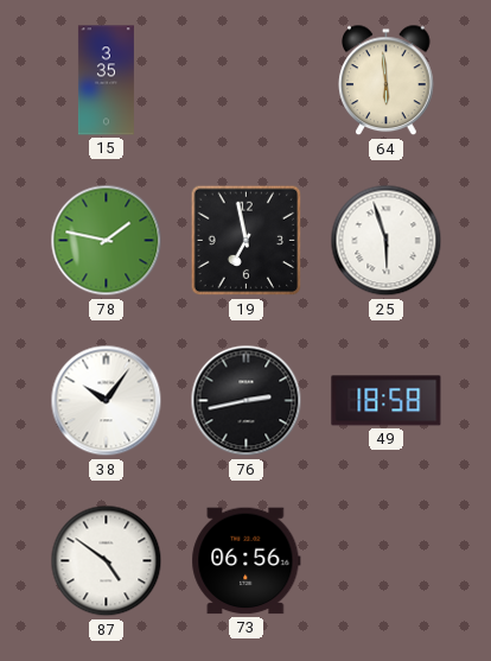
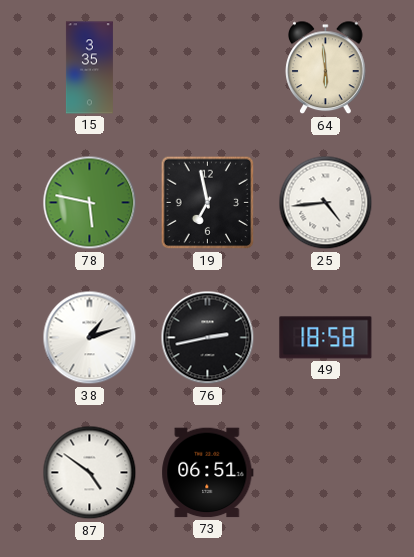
78: 1:47 -> 5:47
25: 5:57 -> 4:44
38: 10:06 -> 1:12
73: 06:56 -> 06:51
